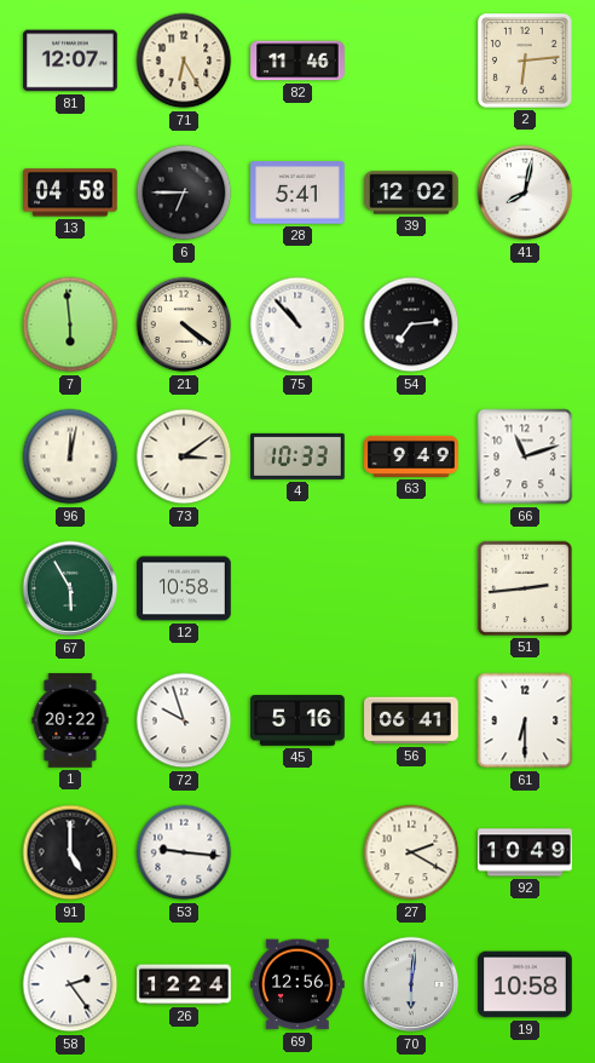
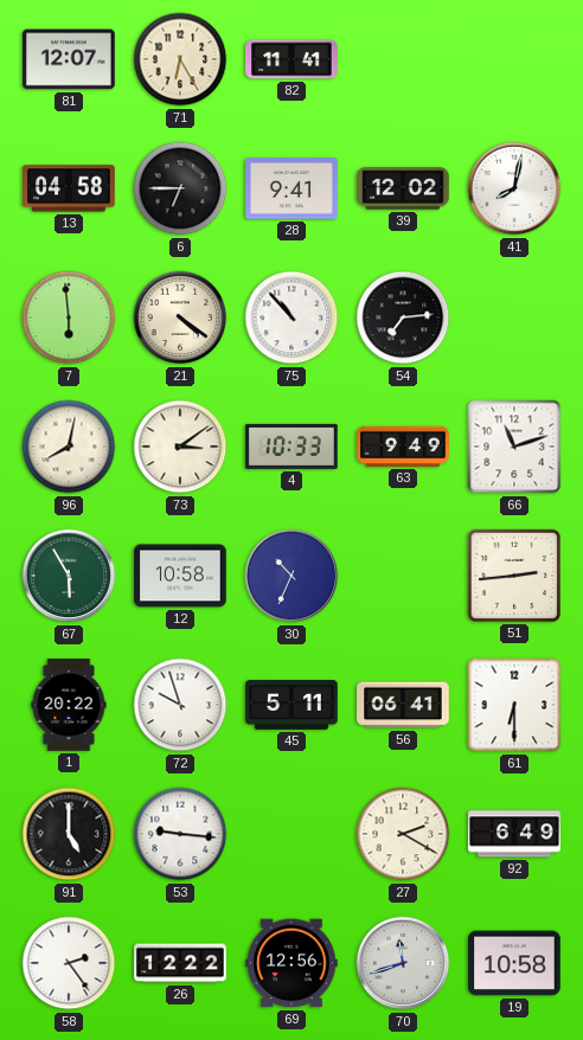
82: 11:46 -> 11:41
2: 6:14 -> none
28: 5:41 -> 9:41
96: 12:02 -> 8:02
30: none -> 10:34
45: 5:16 -> 5:11
92: 10:49 -> 6:49
26: 12:24 -> 12:22
70: 6:01 -> 11:42
